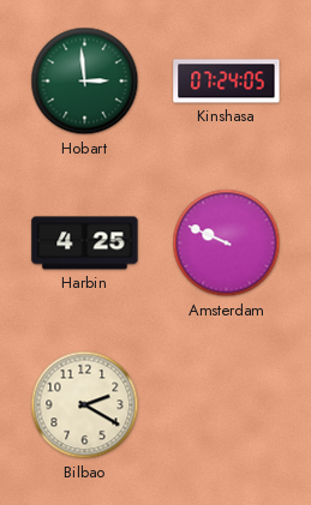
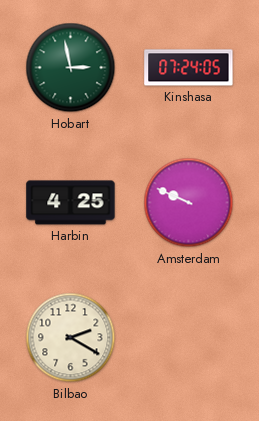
Hobart: 2:59 -> 2:58
